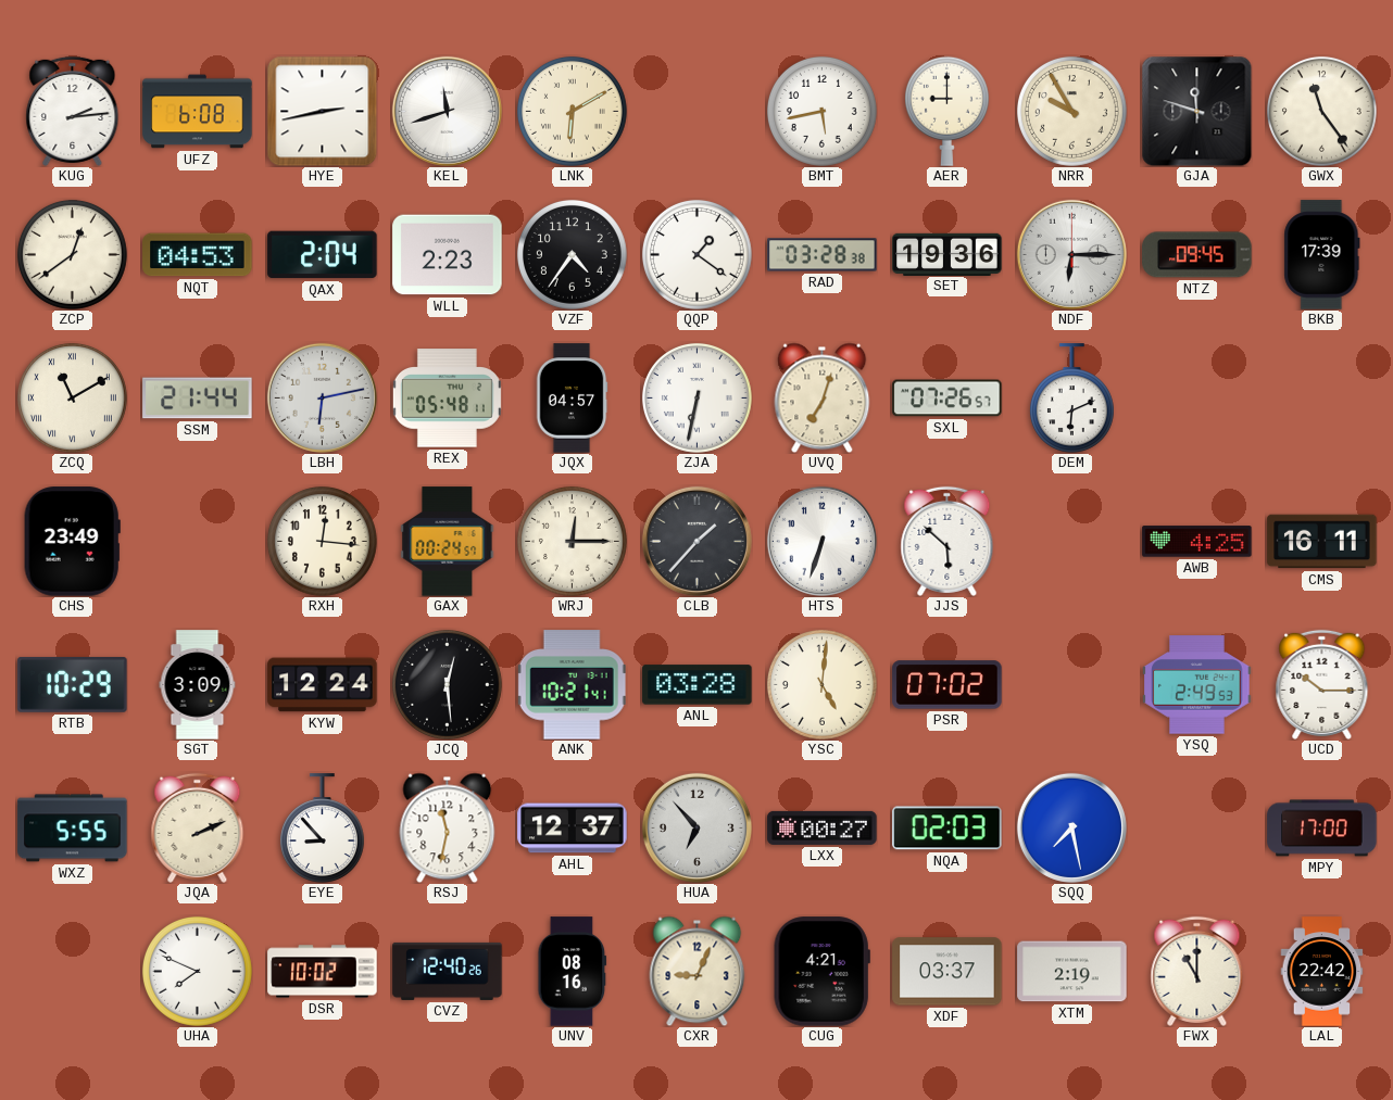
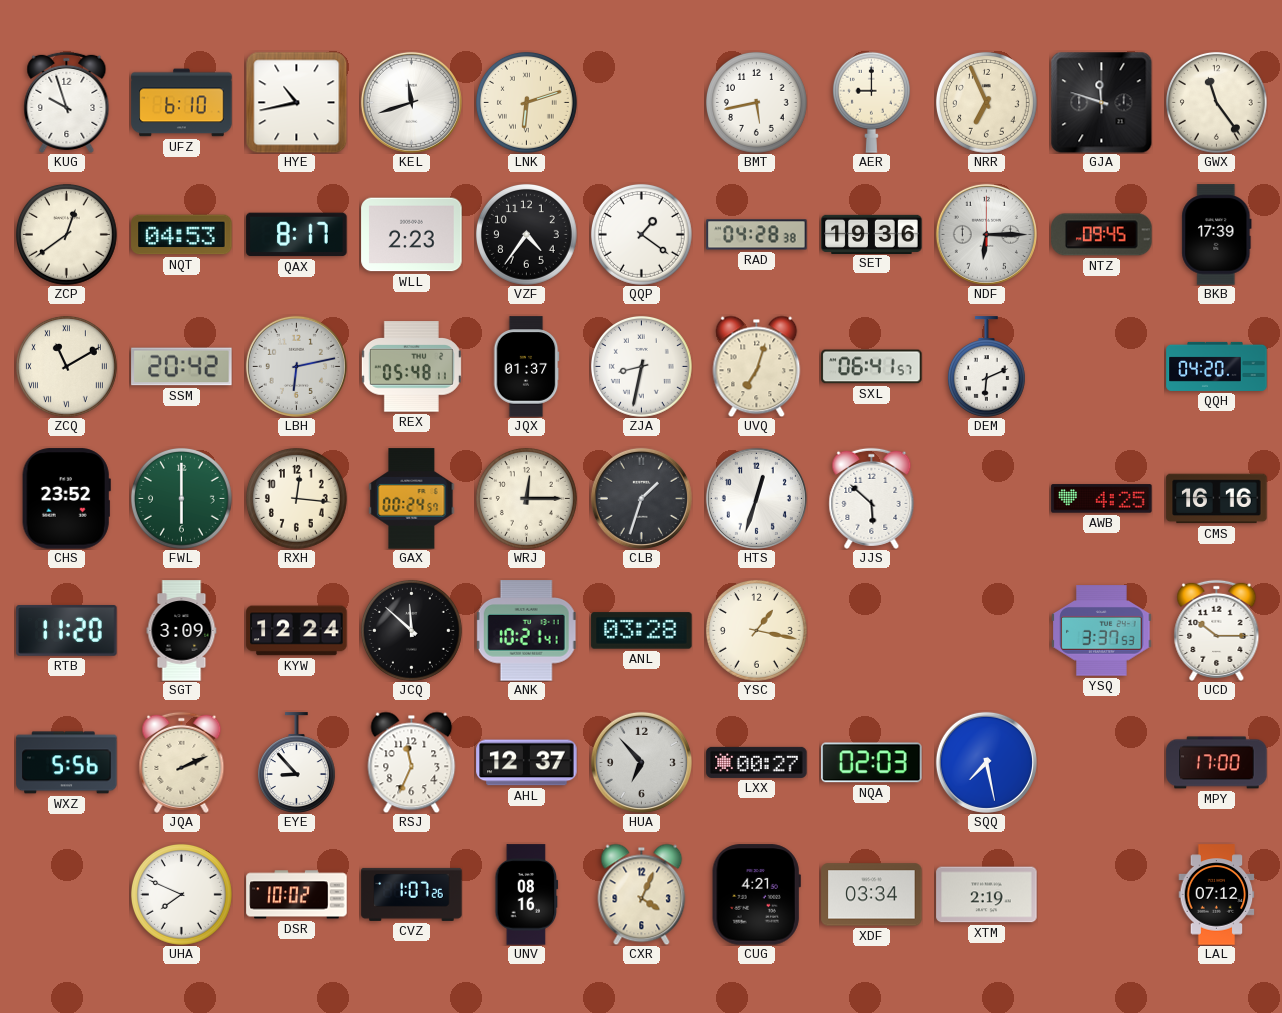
KUG: 2:14 -> 9:57
UFZ: 6:08 -> 6:10
HYE: 2:43 -> 10:43
LNK: 6:10 -> 6:12
NRR: 9:55 -> 6:56
QAX: 2:04 -> 8:17
RAD: 03:28 -> 04:28
SSM: 21:44 -> 20:42
JQX: 04:57 -> 01:37
ZJA: 6:32 -> 8:32
SXL: 07:26 -> 06:41
QQH: none -> 04:20
CHS: 23:49 -> 23:52
FWL: none -> 6:00
CLB: 1:37 -> 1:33
HTS: 6:33 -> 12:33
CMS: 16:11 -> 16:16
RTB: 10:29 -> 11:20
JCQ: 12:29 -> 11:52
YSC: 5:01 -> 1:17
PSR: 07:02 -> none
YSQ: 2:49 -> 3:37
WXZ: 5:55 -> 5:56
RSJ: 11:32 -> 11:34
CVZ: 12:40 -> 1:07
CXR: 9:04 -> 4:04
XDF: 03:37 -> 03:34
FWX: 11:00 -> none
LAL: 22:42 -> 07:12
